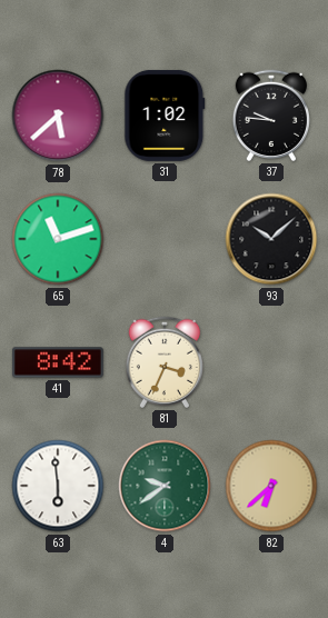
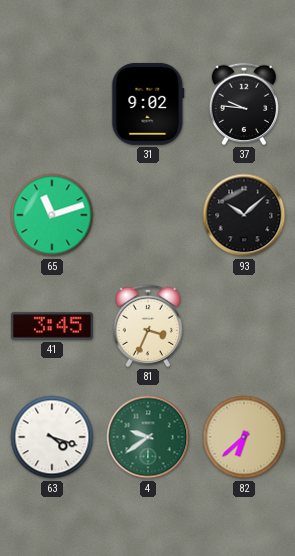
78: 5:38 -> none
31: 1:02 -> 9:02
41: 8:42 -> 3:45
63: 5:59 -> 4:18
